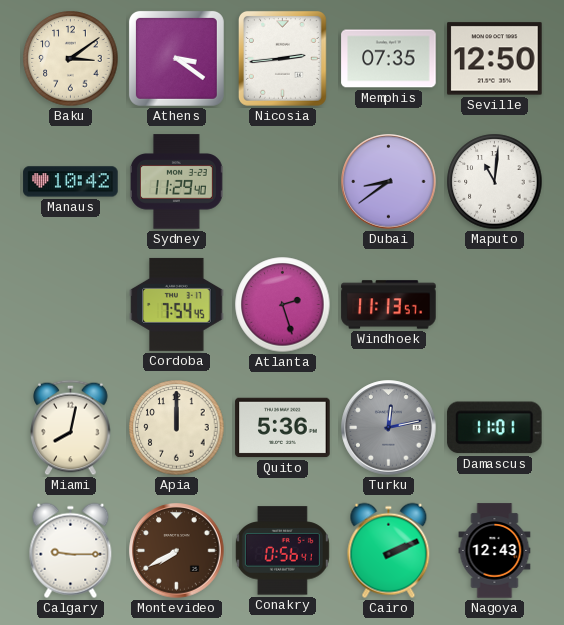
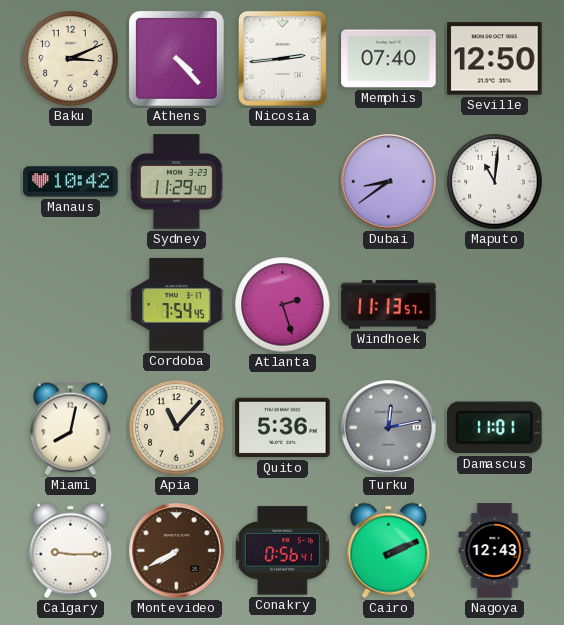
Baku: 3:09 -> 3:11
Athens: 3:21 -> 4:23
Memphis: 07:35 -> 07:40
Apia: 12:00 -> 11:07
